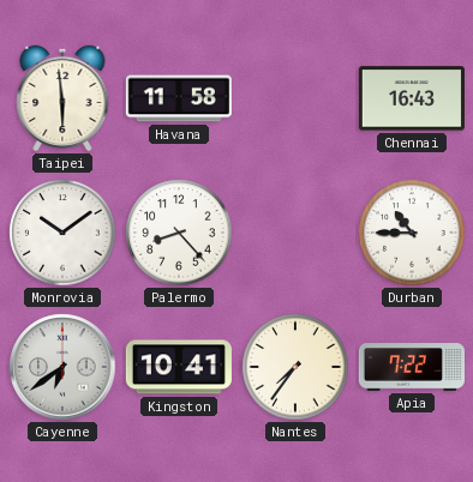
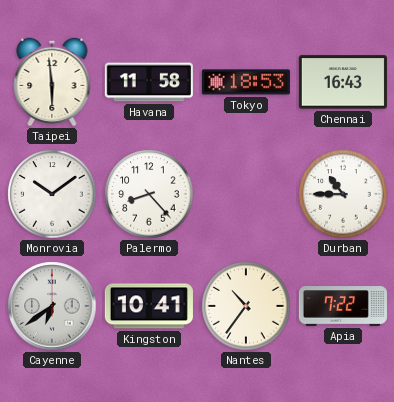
Tokyo: none -> 18:53
Nantes: 7:36 -> 10:36
